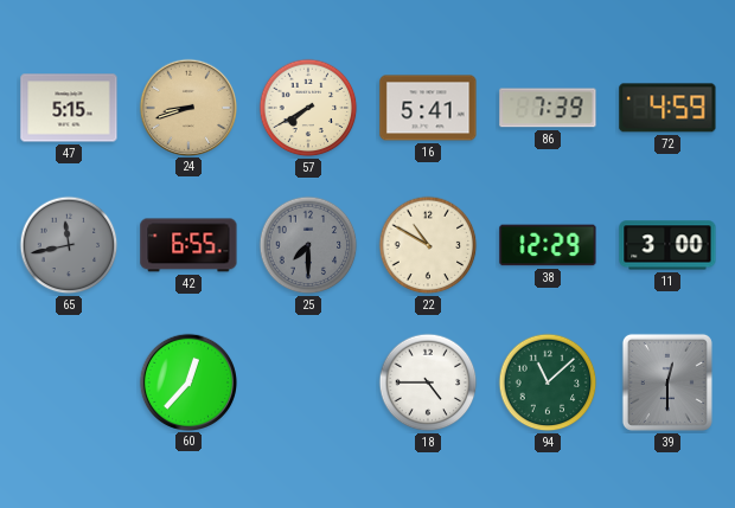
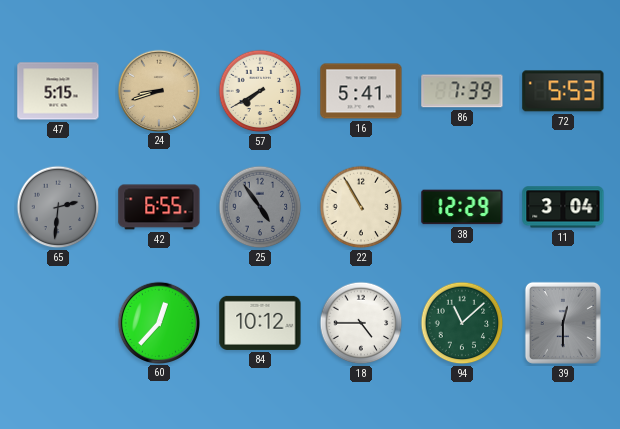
72: 4:59 -> 5:53
65: 11:43 -> 2:31
25: 7:30 -> 4:54
22: 10:50 -> 10:55
11: 3:00 -> 3:04
84: none -> 10:12
